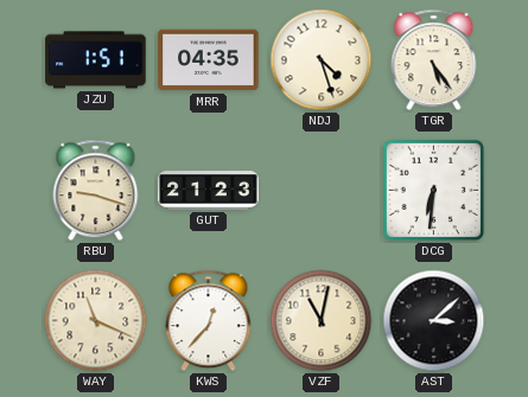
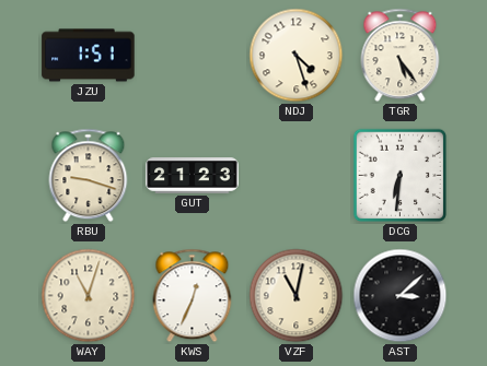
MRR: 04:35 -> none
WAY: 11:19 -> 11:03
KWS: 12:37 -> 12:34
